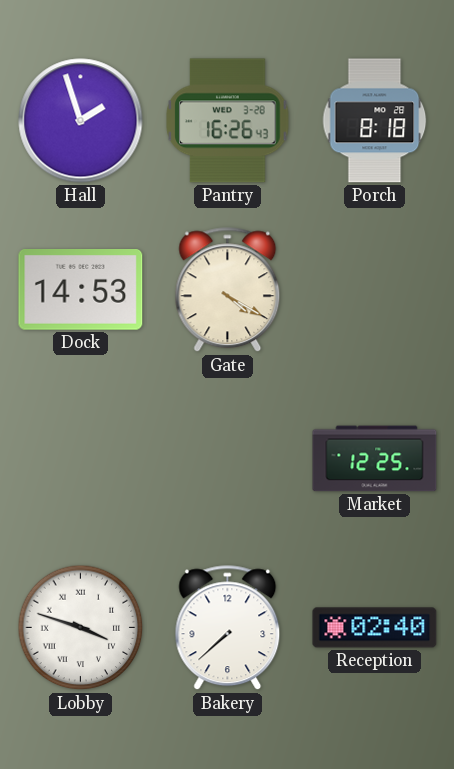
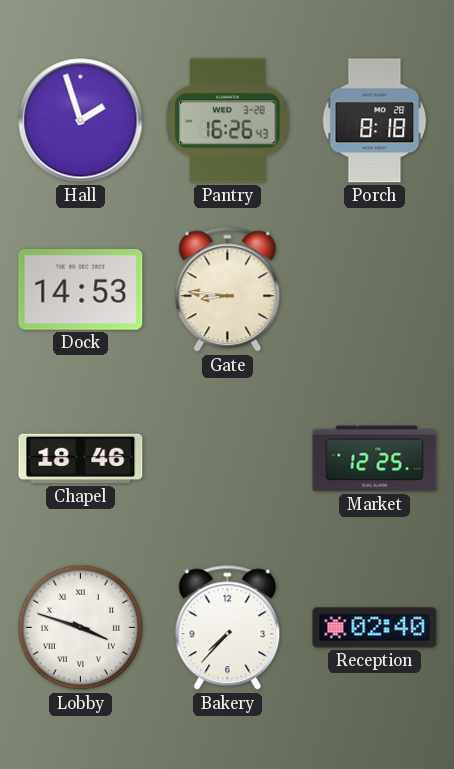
Gate: 4:20 -> 8:46
Chapel: none -> 18:46
Bakery: 7:38 -> 7:37
